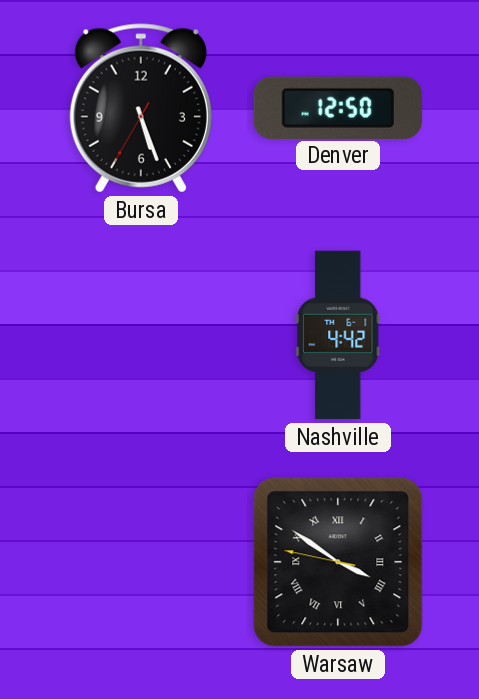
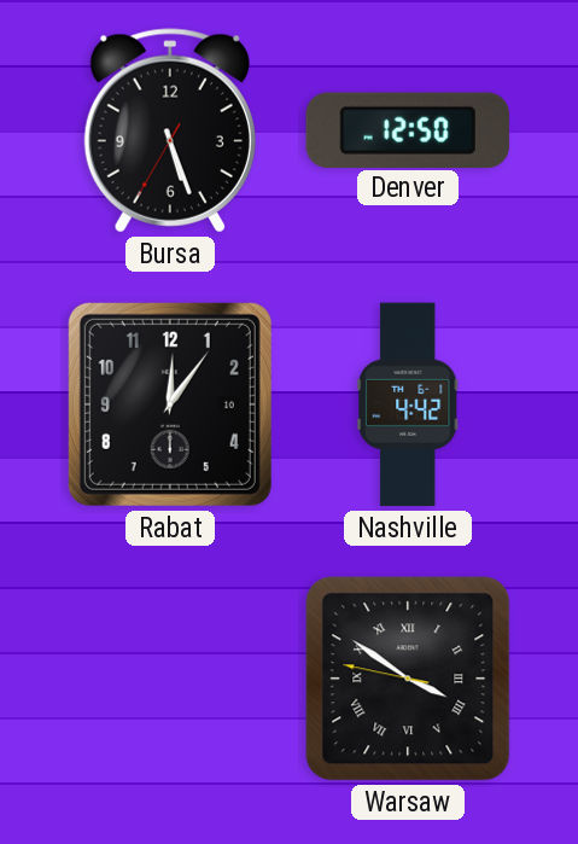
Rabat: none -> 12:06
